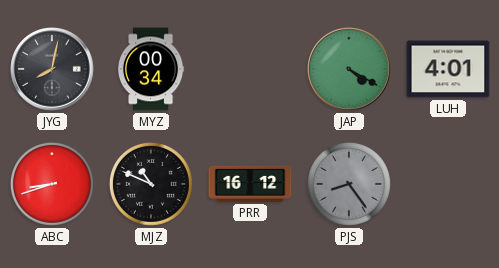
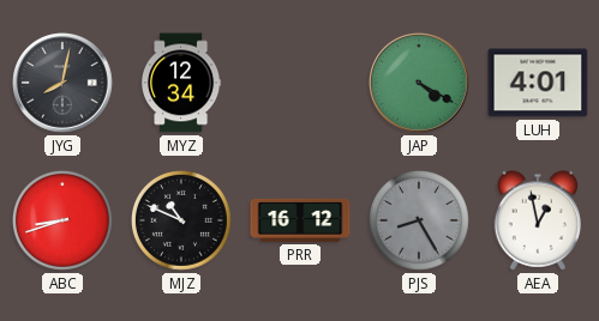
MYZ: 00:34 -> 12:34
PJS: 8:24 -> 8:25
AEA: none -> 12:58
